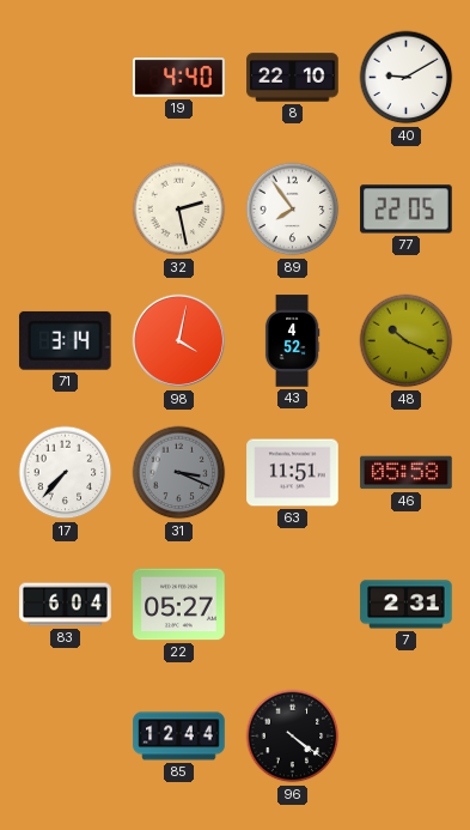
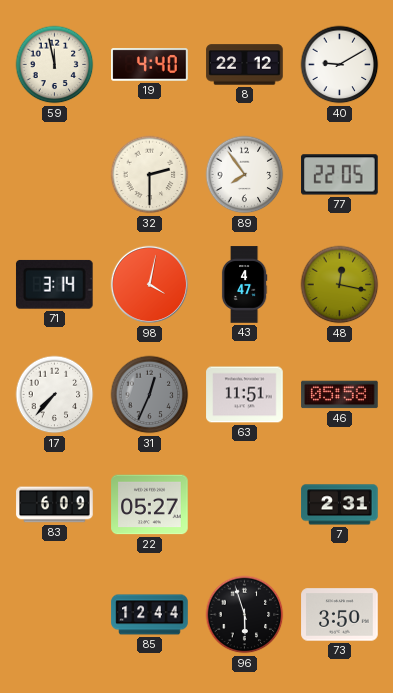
59: none -> 11:58
8: 22:10 -> 22:12
32: 2:28 -> 2:30
43: 4:52 -> 4:47
48: 10:19 -> 12:17
31: 3:19 -> 12:34
83: 6:04 -> 6:09
96: 4:21 -> 5:57
73: none -> 3:50
